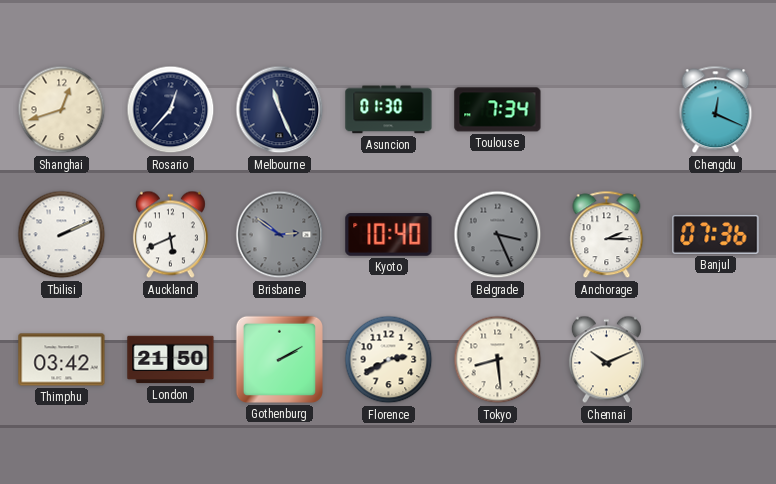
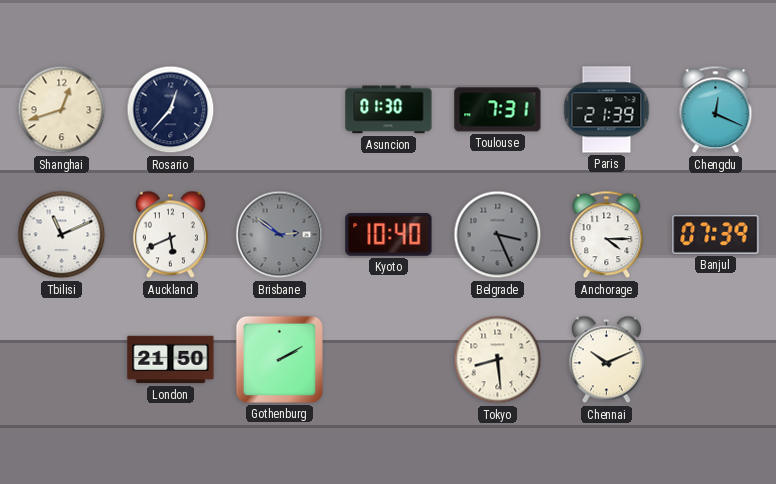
Melbourne: 11:26 -> none
Toulouse: 7:34 -> 7:31
Paris: none -> 21:39
Tbilisi: 2:11 -> 11:11
Anchorage: 2:15 -> 4:15
Banjul: 07:36 -> 07:39
Thimphu: 03:42 -> none
Florence: 2:40 -> none
